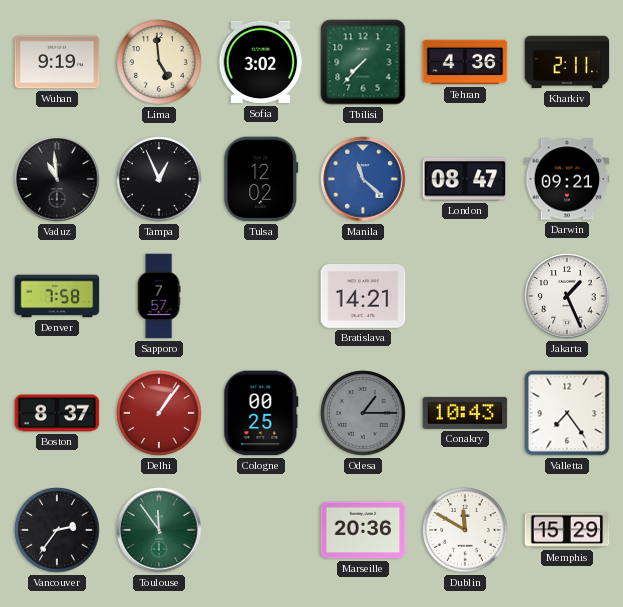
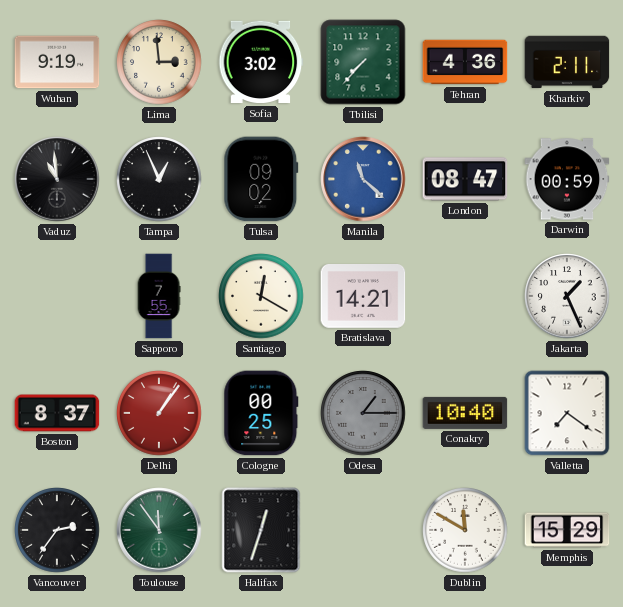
Lima: 4:59 -> 2:59
Tulsa: 12:02 -> 09:02
Darwin: 09:21 -> 00:59
Denver: 7:58 -> none
Sapporo: 7:57 -> 7:55
Santiago: none -> 12:20
Conakry: 10:43 -> 10:40
Valletta: 7:24 -> 7:21
Halifax: none -> 12:33
Marseille: 20:36 -> none
